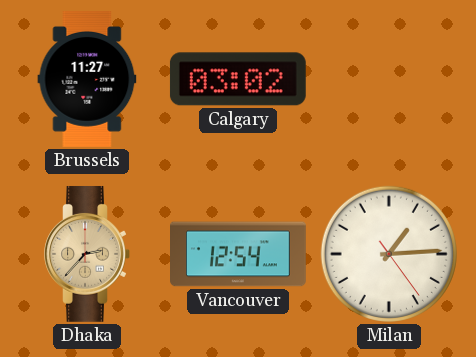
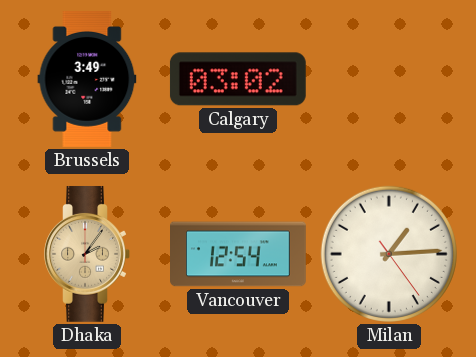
Brussels: 11:27 -> 3:49
Dhaka: 2:37 -> 2:06
